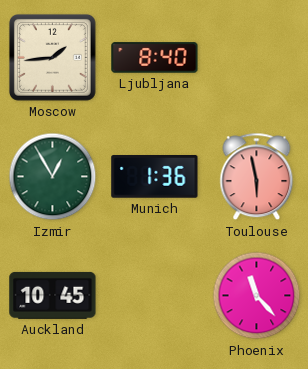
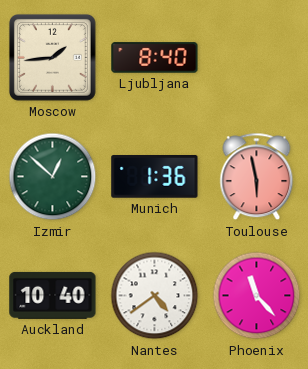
Izmir: 12:55 -> 12:52
Auckland: 10:45 -> 10:40
Nantes: none -> 4:39
